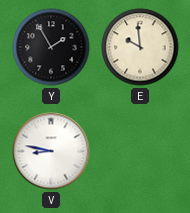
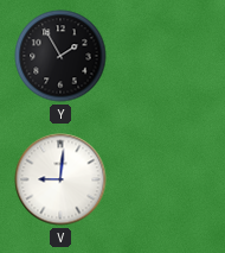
E: 9:59 -> none
V: 8:47 -> 9:01
